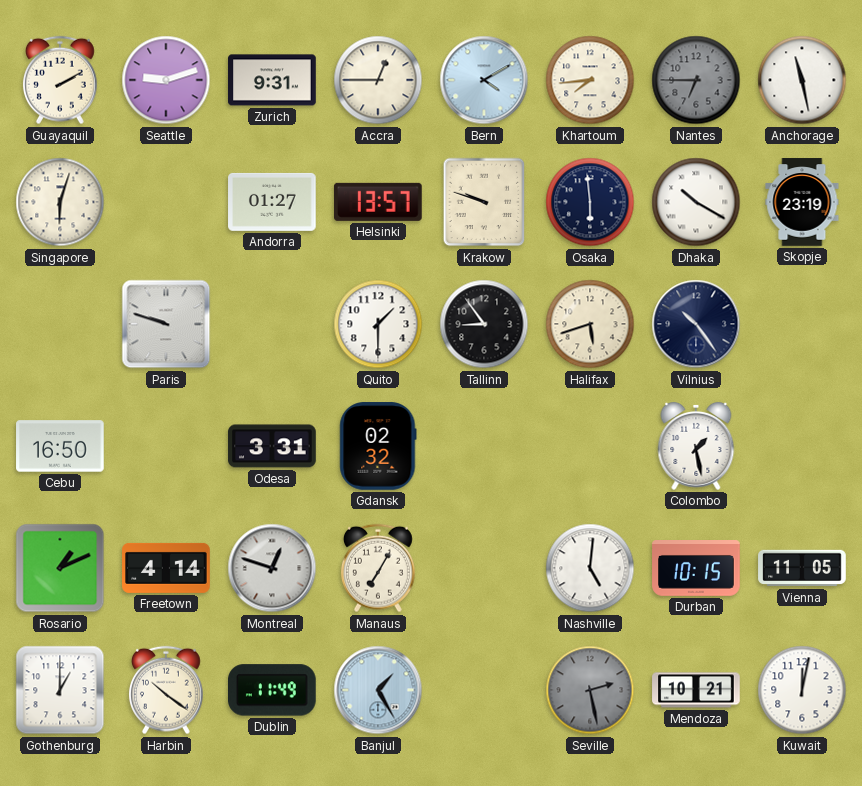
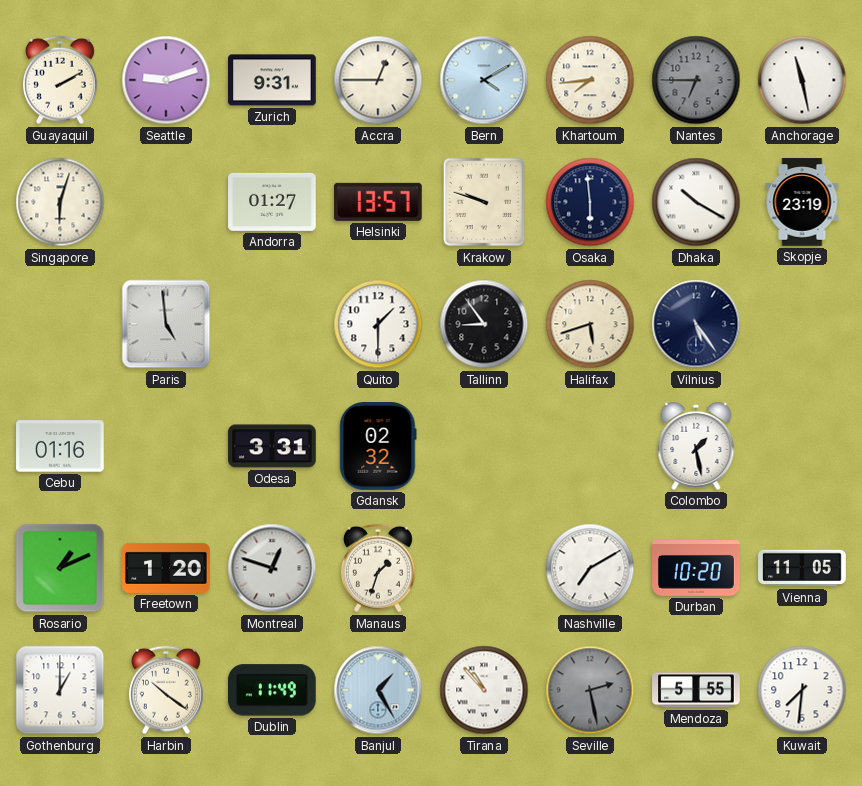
Paris: 9:48 -> 4:59
Vilnius: 10:24 -> 5:24
Cebu: 16:50 -> 01:16
Freetown: 4:14 -> 1:20
Manaus: 7:05 -> 1:33
Nashville: 5:01 -> 7:10
Durban: 10:15 -> 10:20
Tirana: none -> 10:53
Mendoza: 10:21 -> 5:55
Kuwait: 12:02 -> 7:31
